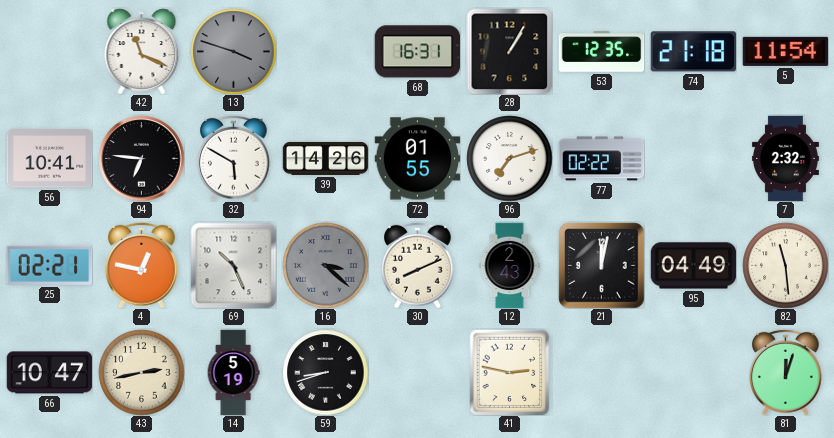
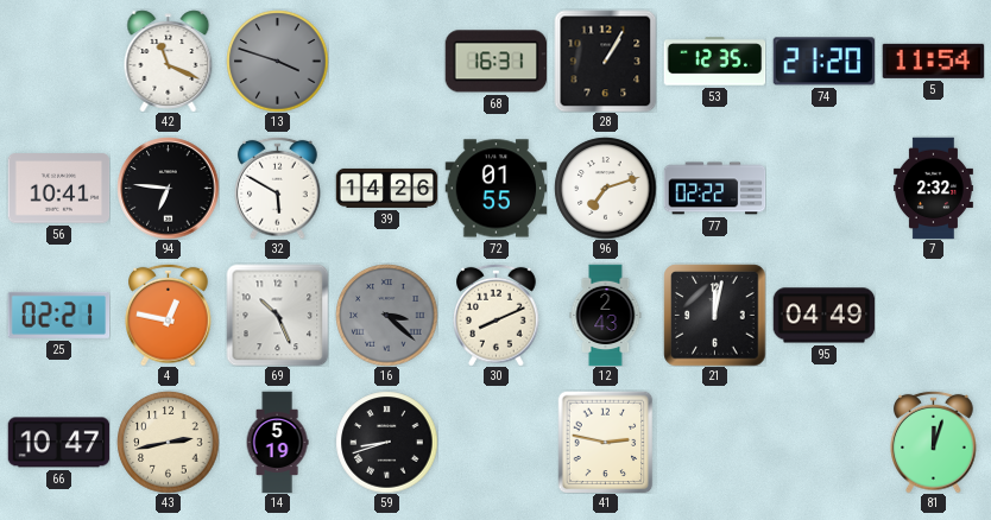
74: 21:18 -> 21:20
82: 11:29 -> none
